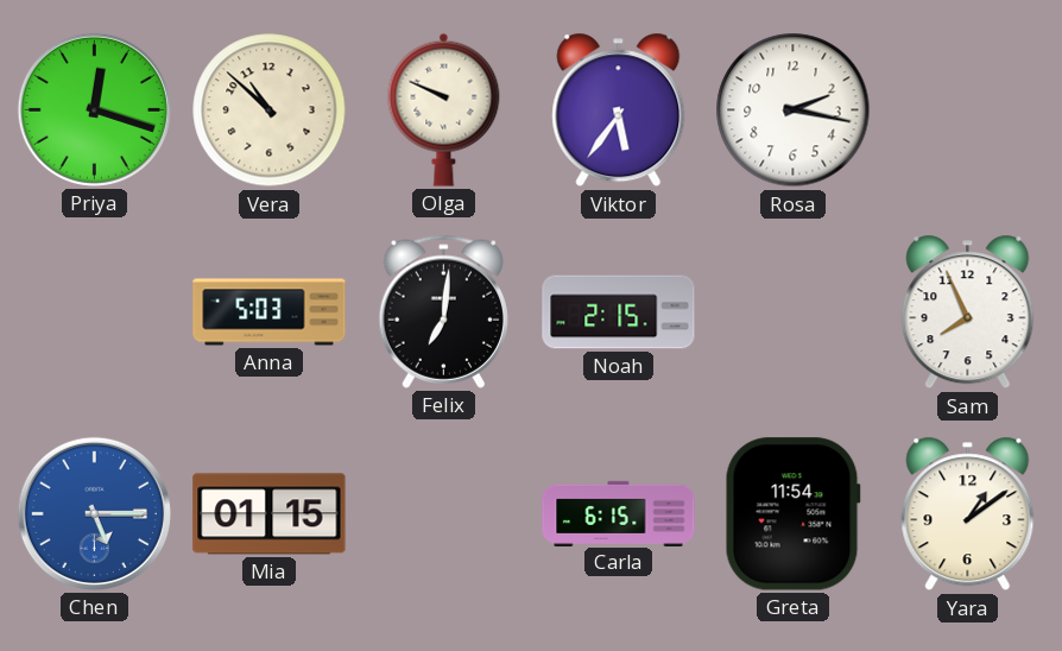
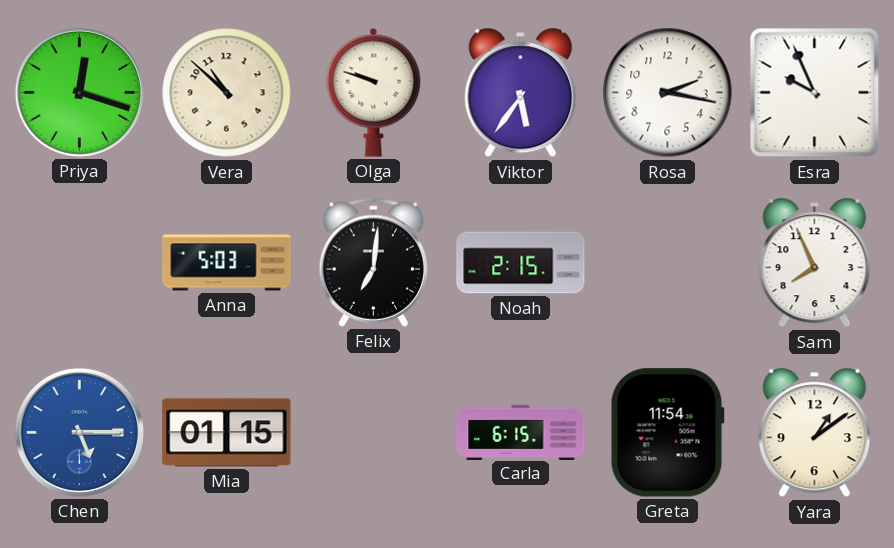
Olga: 9:49 -> 9:48
Esra: none -> 9:56
